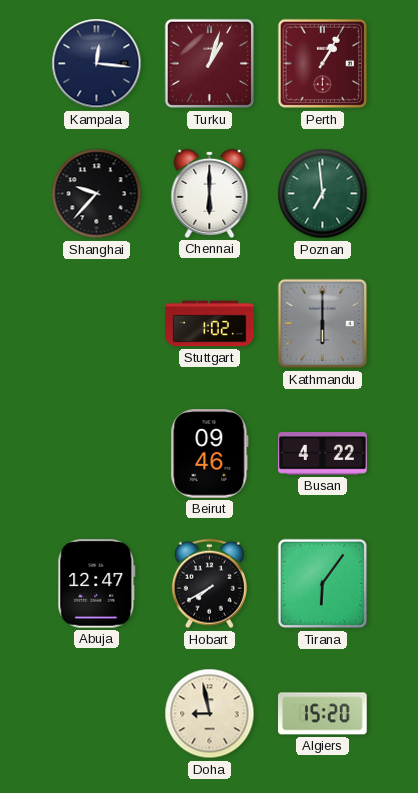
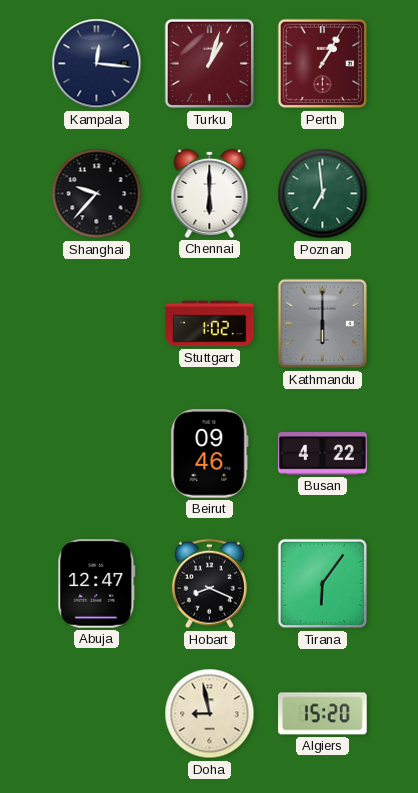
Hobart: 7:40 -> 8:19
